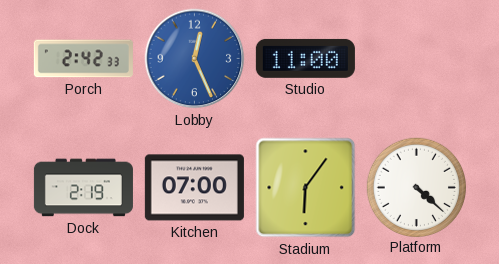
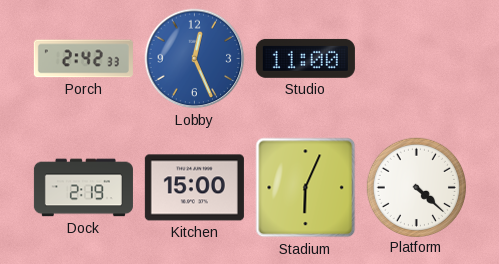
Kitchen: 07:00 -> 15:00
Stadium: 6:06 -> 6:04
